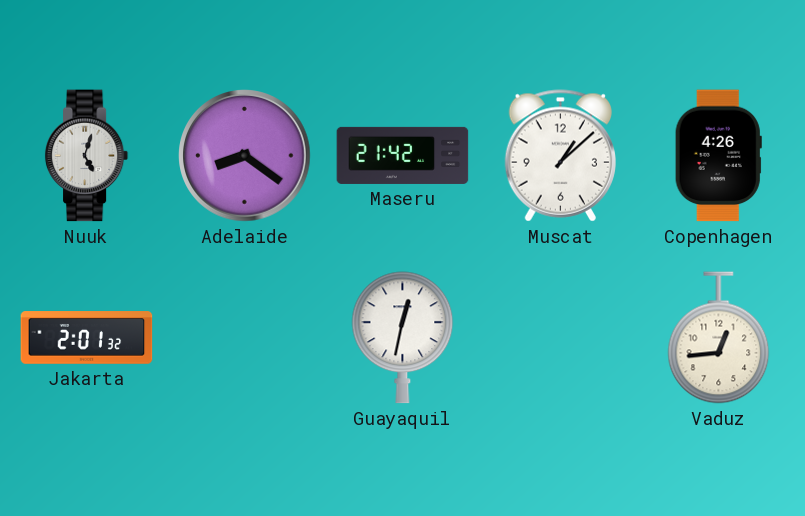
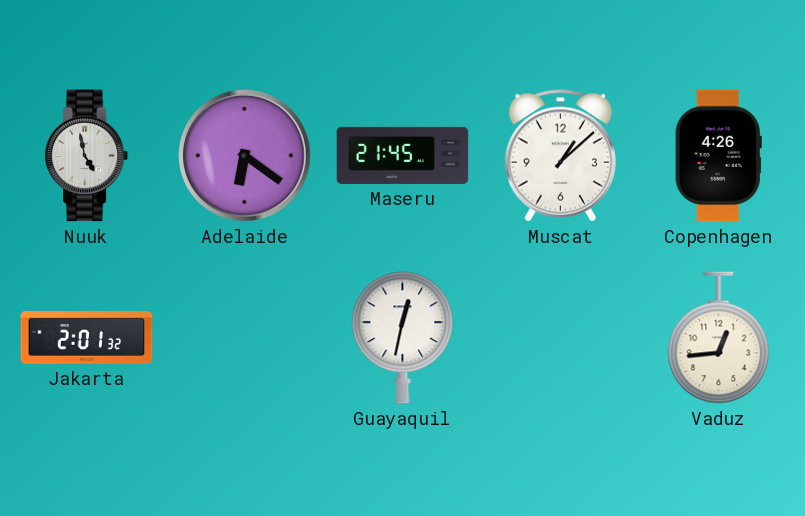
Nuuk: 5:03 -> 4:58
Adelaide: 8:21 -> 6:21
Maseru: 21:42 -> 21:45
